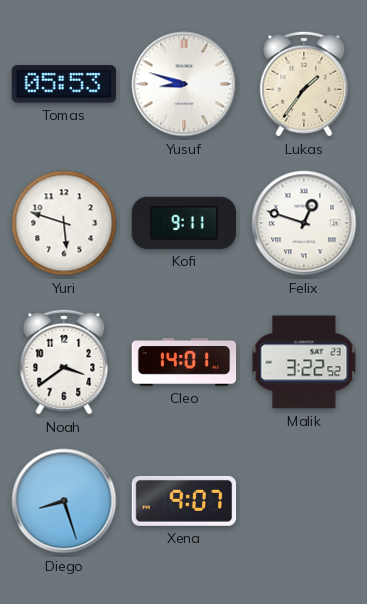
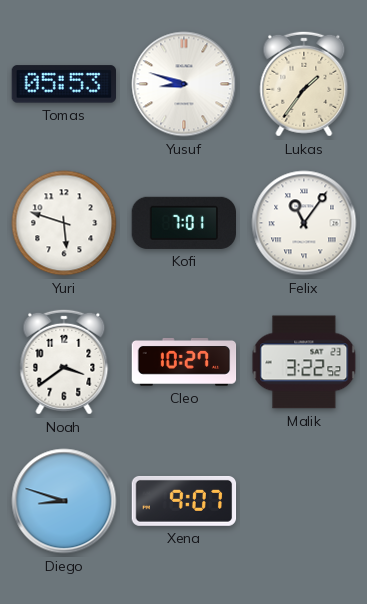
Kofi: 9:11 -> 7:01
Felix: 12:48 -> 11:06
Cleo: 14:01 -> 10:27
Diego: 8:27 -> 8:48
